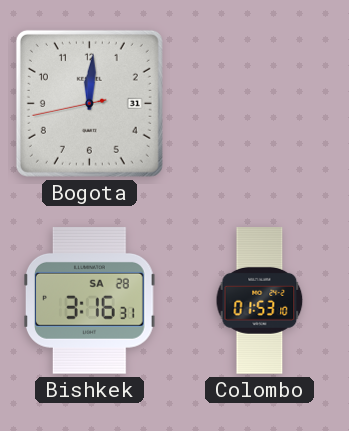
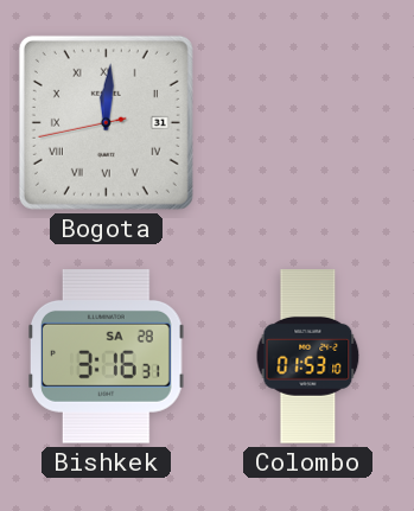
Bogota numerals: Arabic -> Roman
